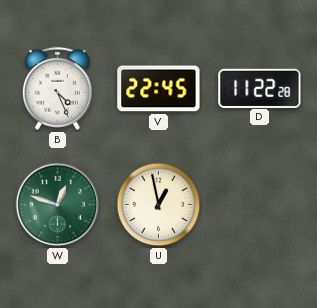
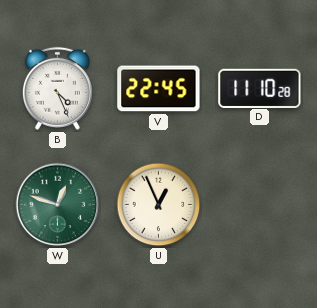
D: 11:22 -> 11:10
U: 12:58 -> 12:56
